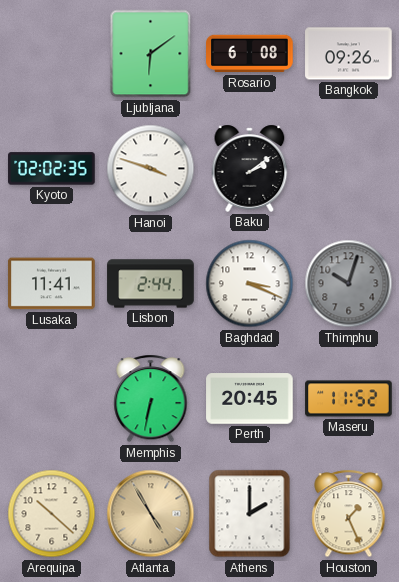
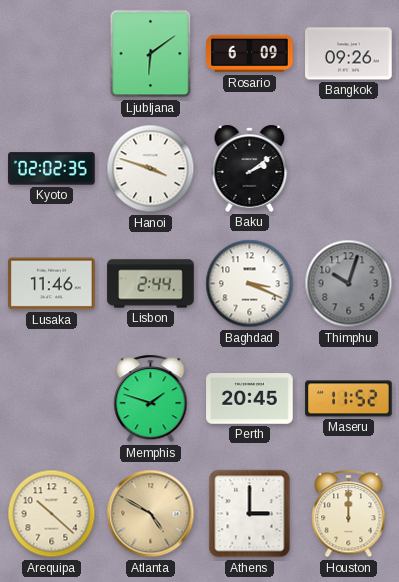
Rosario: 6:08 -> 6:09
Lusaka: 11:41 -> 11:46
Memphis: 6:32 -> 1:48
Atlanta: 4:55 -> 4:50
Athens: 2:00 -> 3:00
Houston: 1:26 -> 12:00
